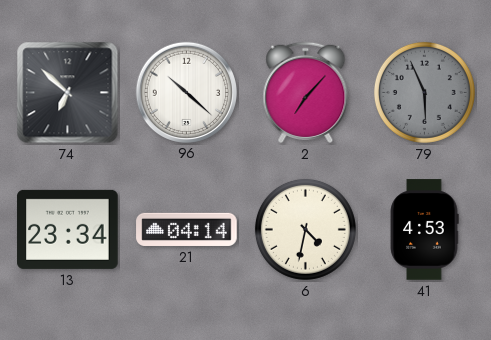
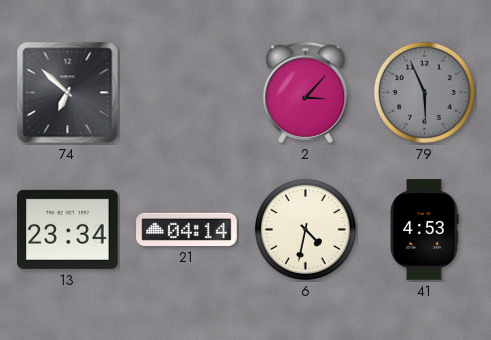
96: 10:22 -> none
2: 7:07 -> 3:07
